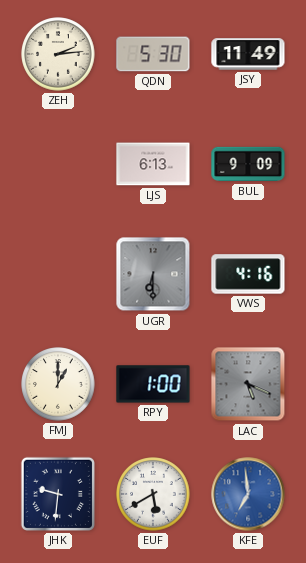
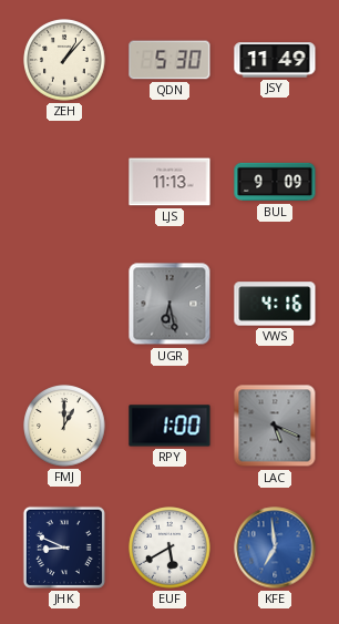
ZEH: 2:14 -> 1:07
LJS: 6:13 -> 11:13
UGR: 6:30 -> 6:28
JHK: 9:31 -> 8:49
